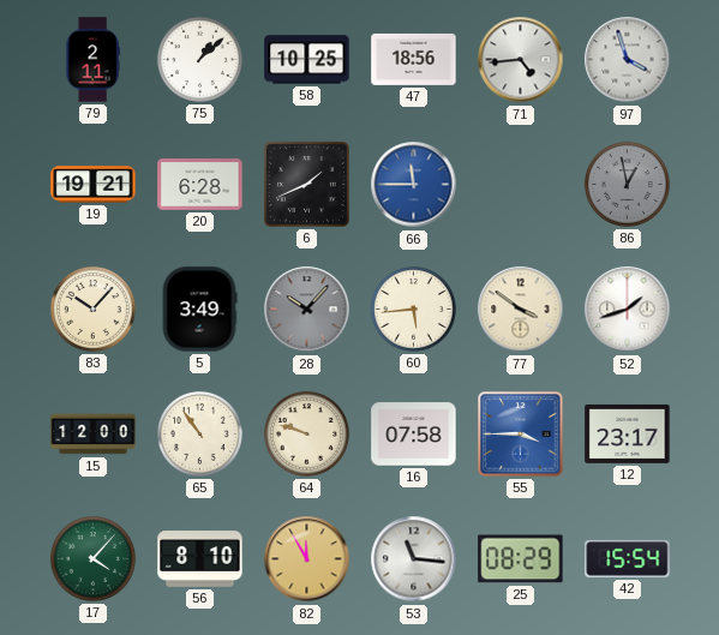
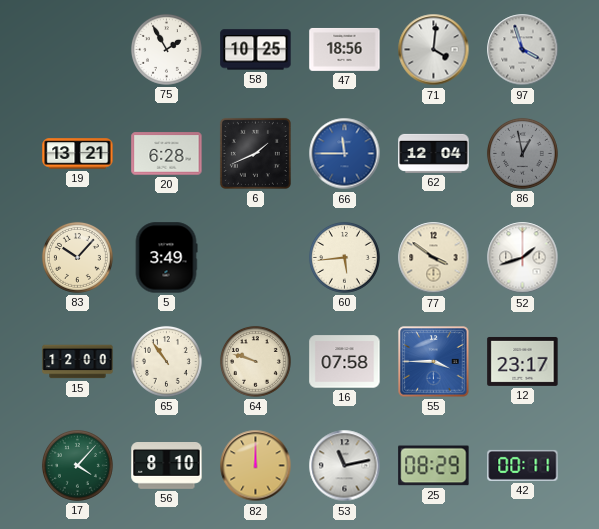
79: 2:11 -> none
75: 1:08 -> 1:55
71: 4:44 -> 4:01
19: 19:21 -> 13:21
62: none -> 12:04
28: 10:07 -> none
82: 11:55 -> 12:00
53: 11:16 -> 11:13
42: 15:54 -> 00:11
